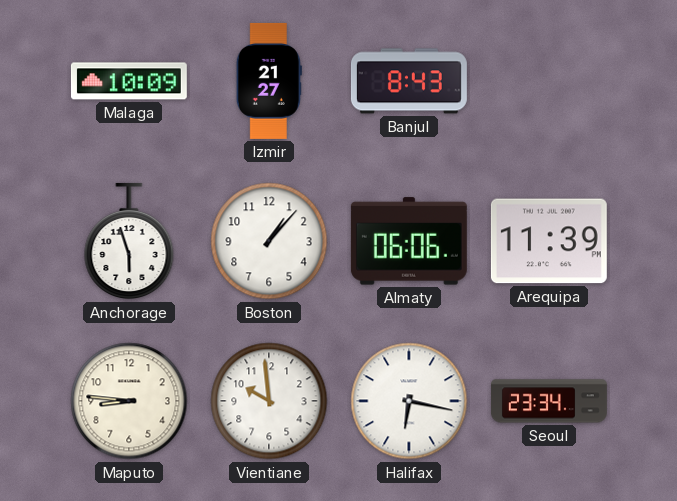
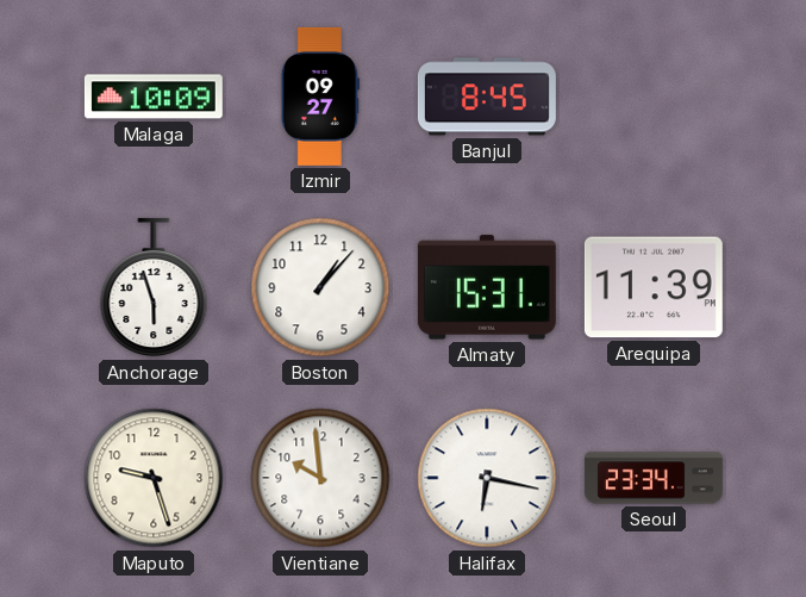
Izmir: 21:27 -> 09:27
Banjul: 8:43 -> 8:45
Almaty: 06:06 -> 15:31
Maputo: 8:46 -> 9:27
